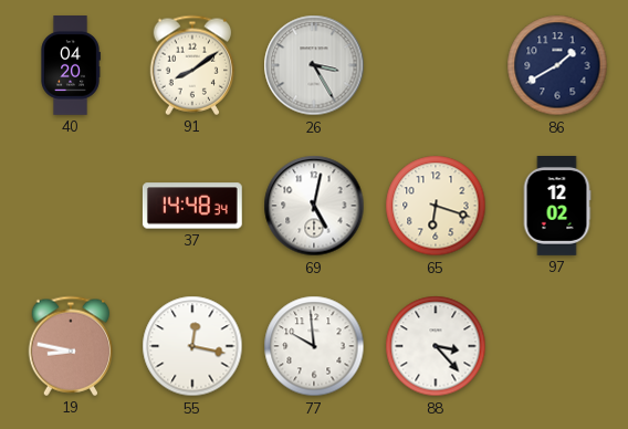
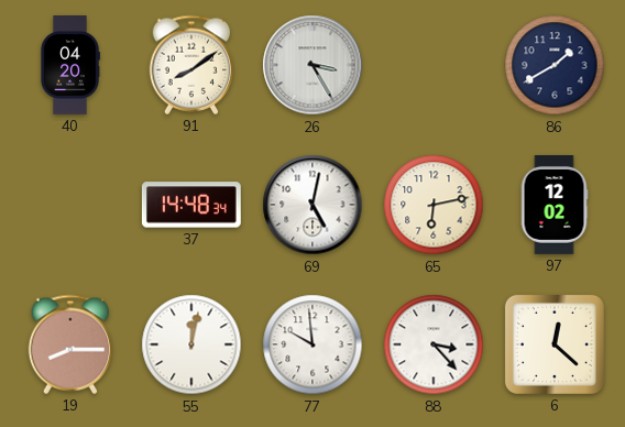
65: 6:18 -> 6:13
19: 8:47 -> 8:15
55: 12:17 -> 12:02
6: none -> 12:22
